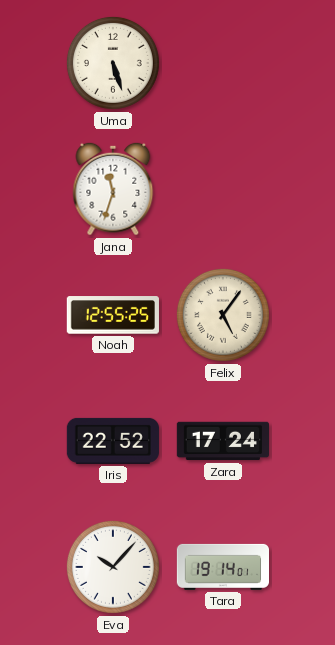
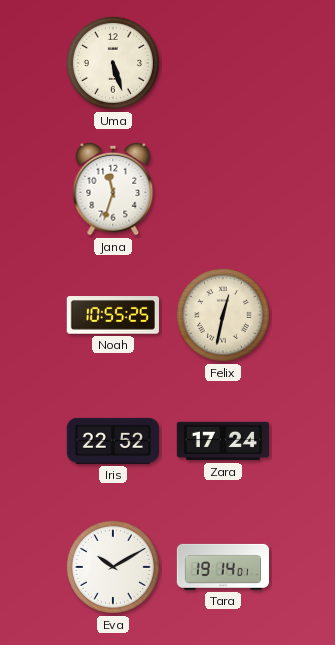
Noah: 12:55 -> 10:55
Felix: 5:06 -> 12:32
Eva: 10:07 -> 10:10
